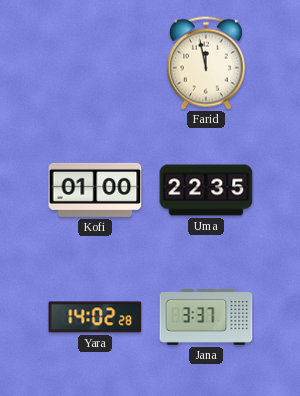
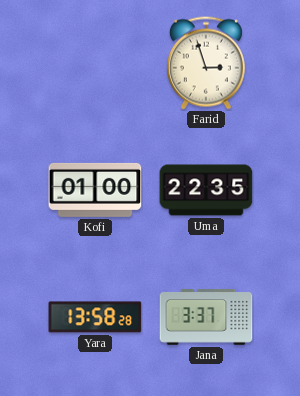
Farid: 11:58 -> 2:57
Yara: 14:02 -> 13:58
